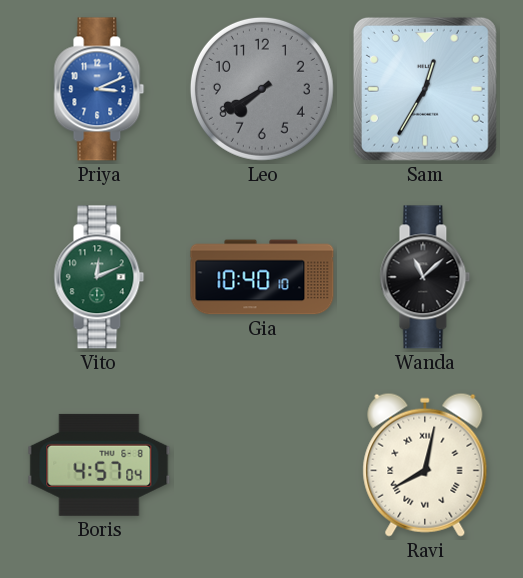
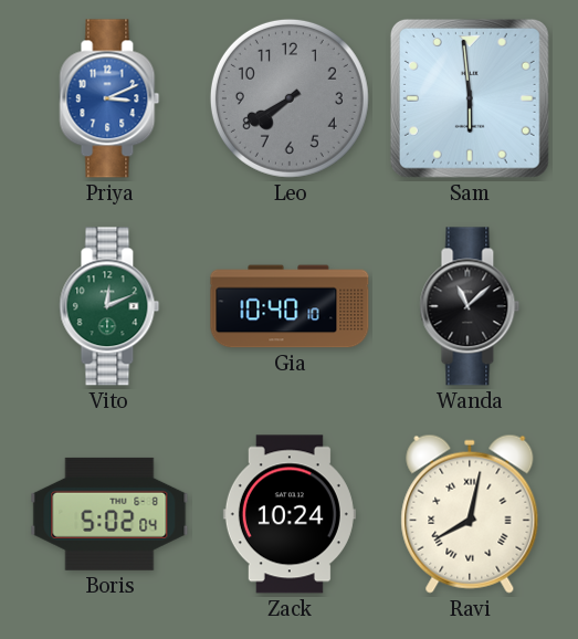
Sam: 12:35 -> 5:59
Boris: 4:57 -> 5:02
Zack: none -> 10:24
